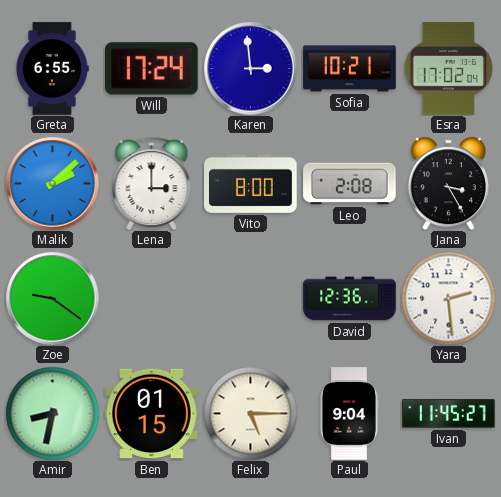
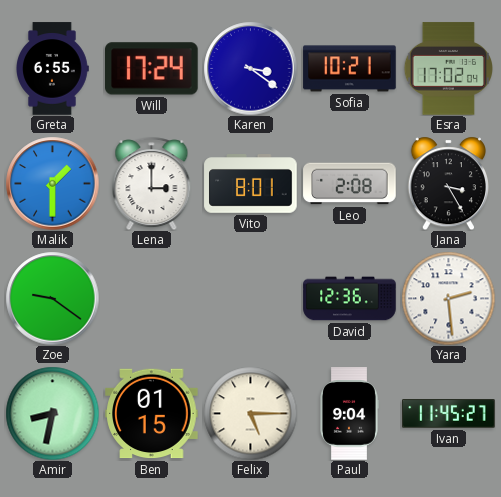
Karen: 2:59 -> 3:21
Malik: 2:08 -> 1:30
Vito: 8:00 -> 8:01
